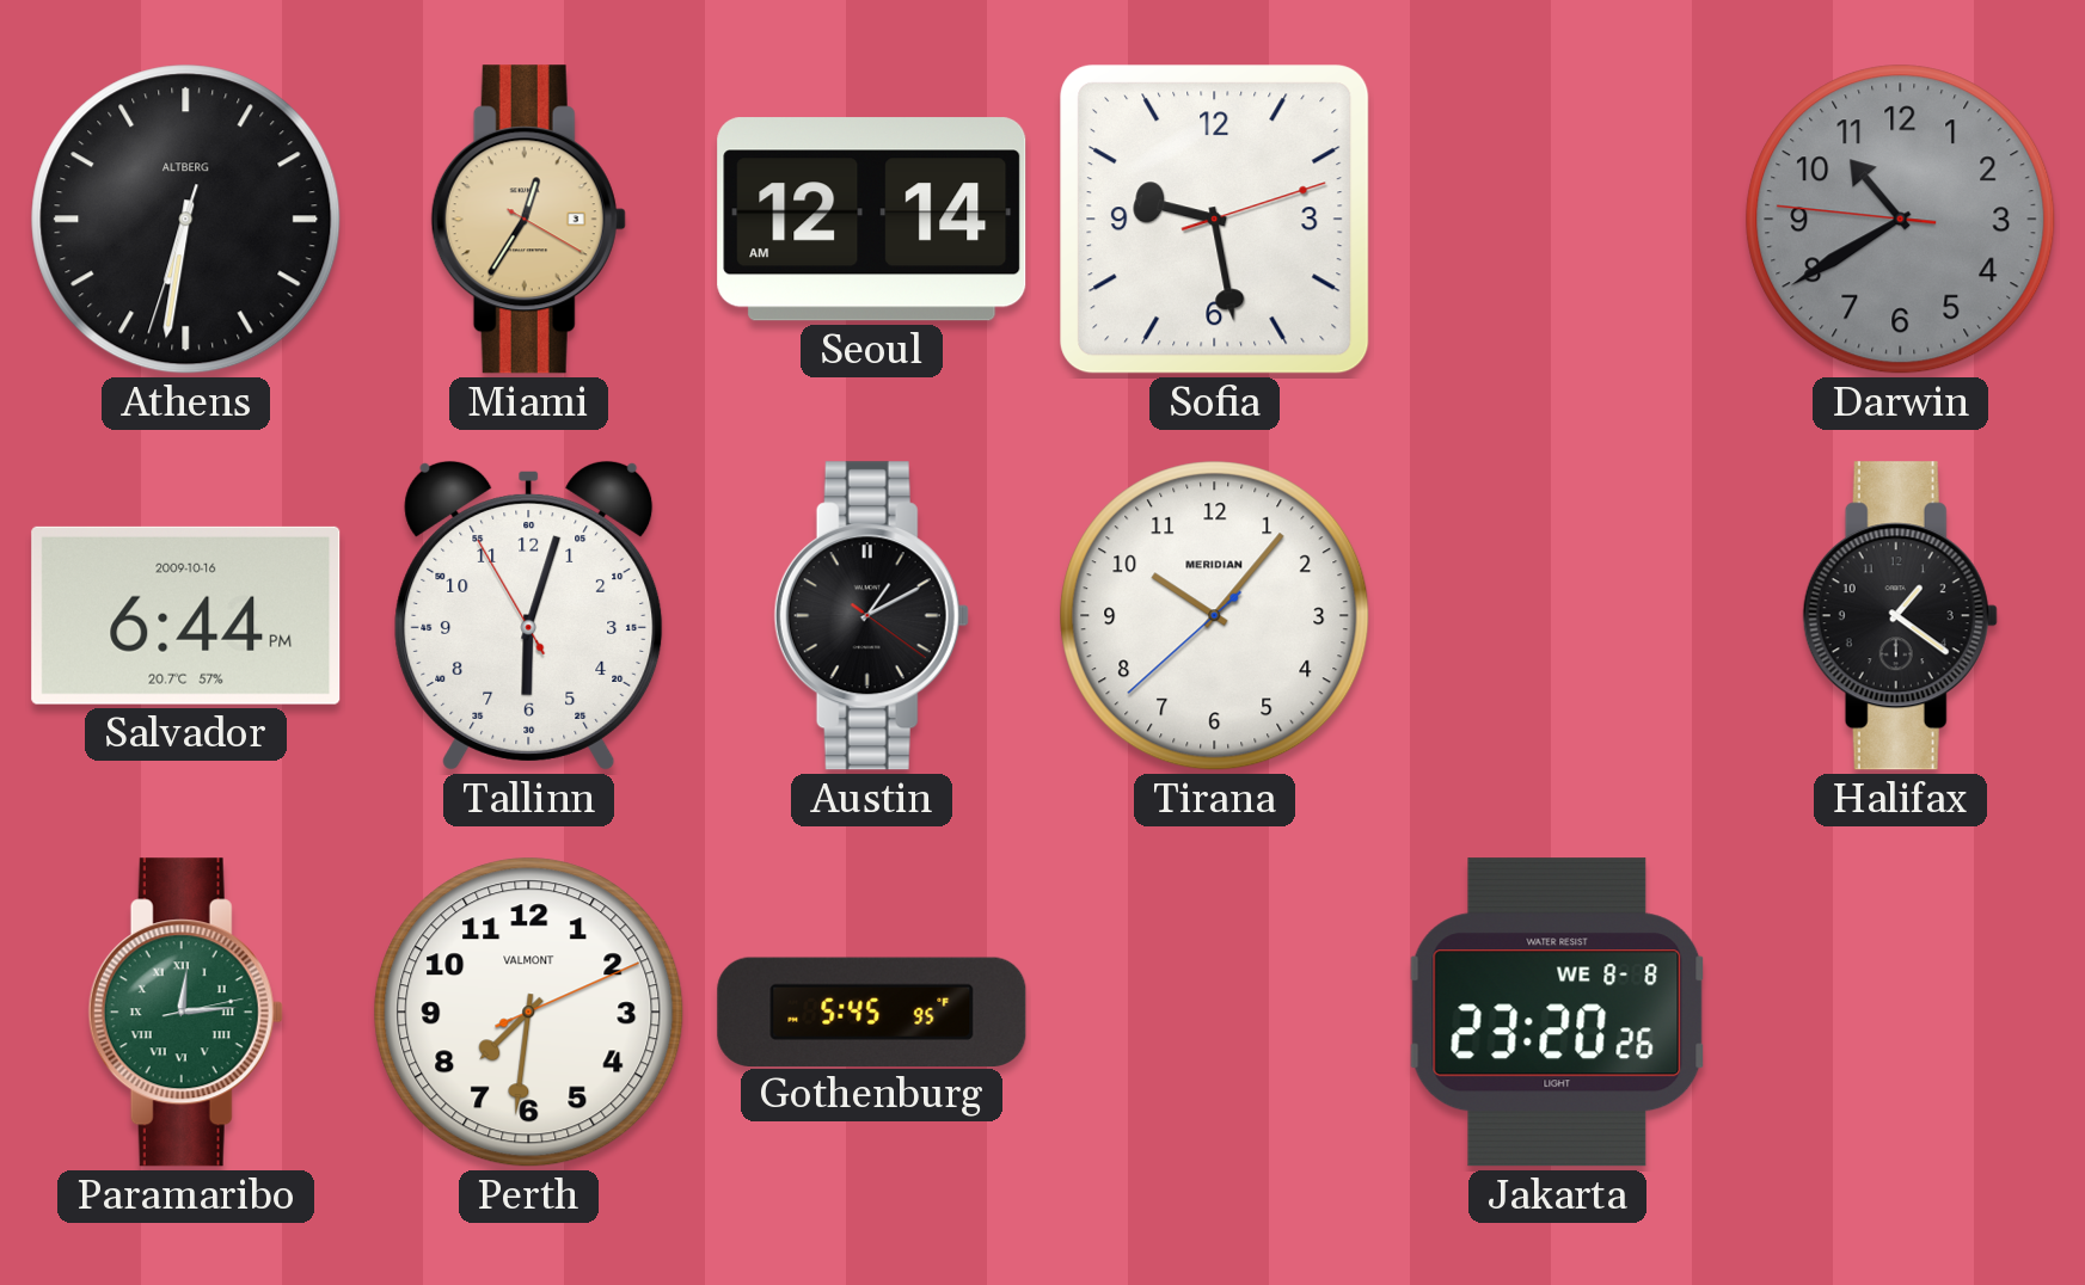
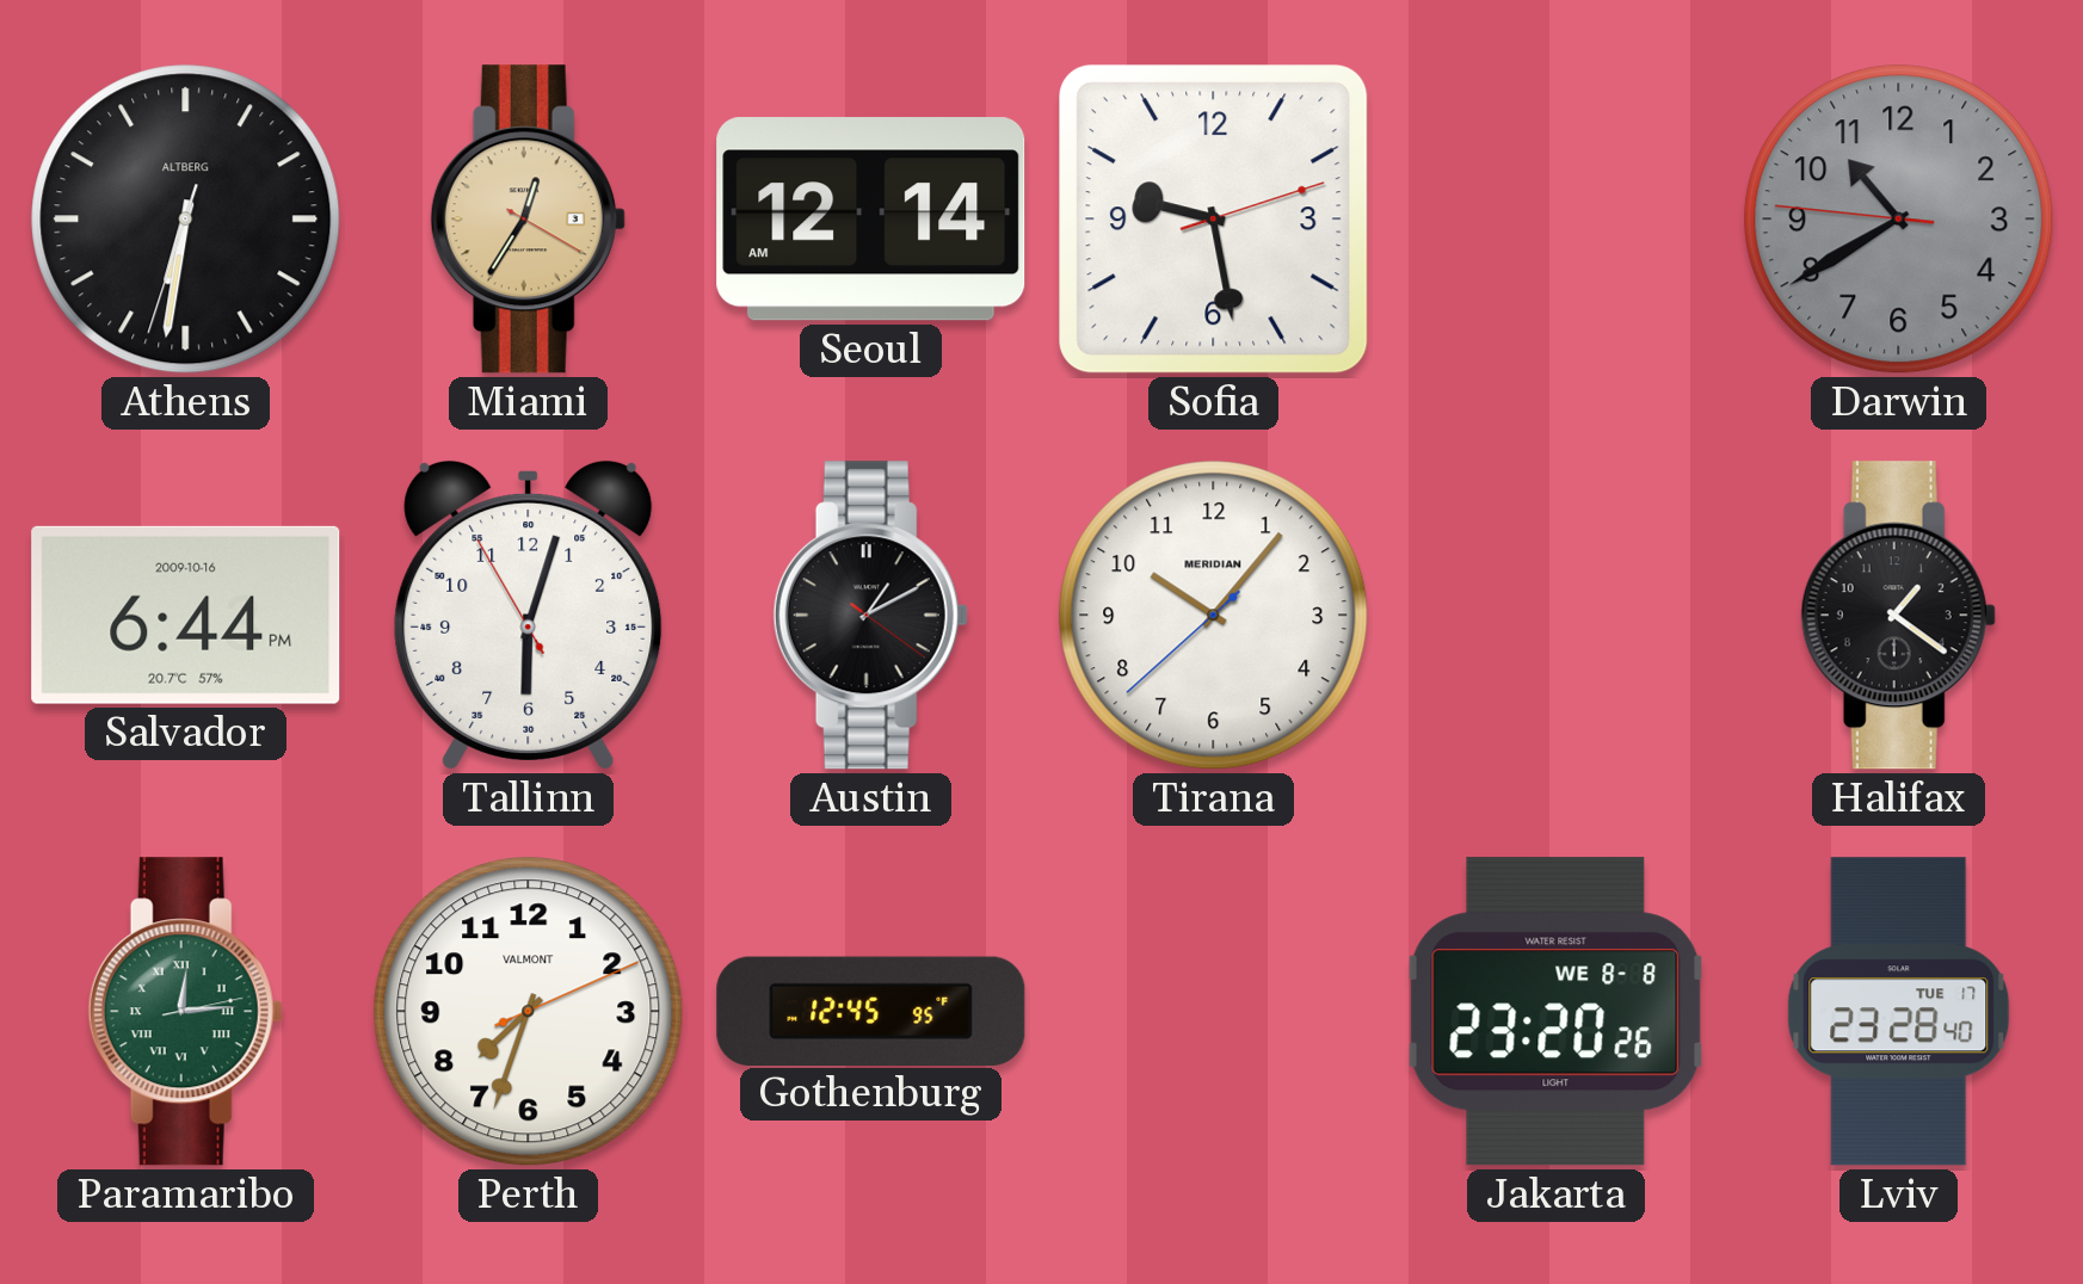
Perth: 7:31 -> 7:33
Gothenburg: 5:45 -> 12:45
Lviv: none -> 23:28
